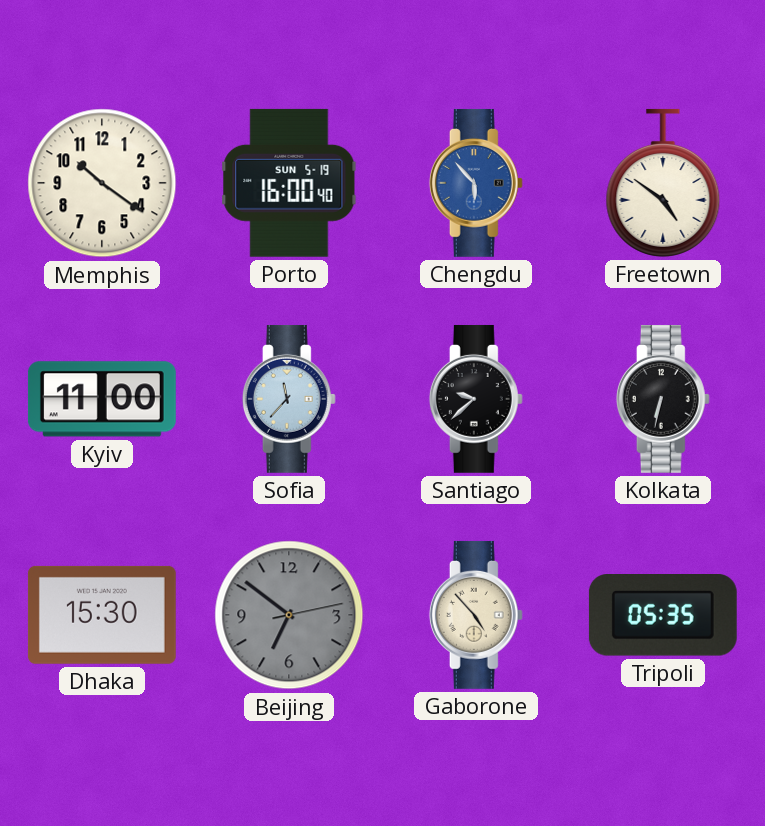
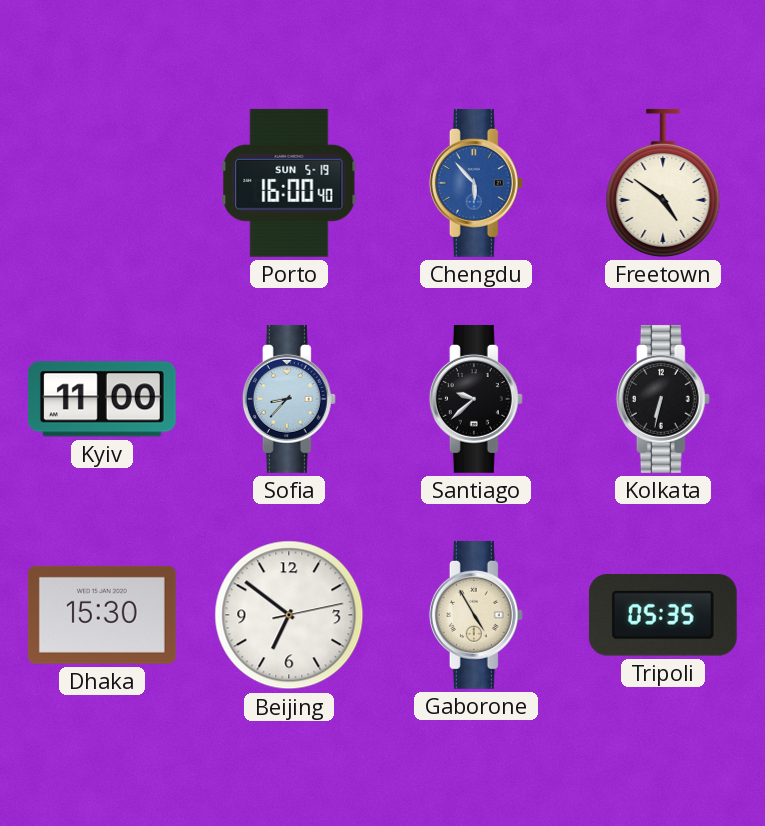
Memphis: 10:21 -> none
Sofia: 11:37 -> 8:37
Beijing dial: grey -> white
Gaborone: 4:53 -> 4:55
